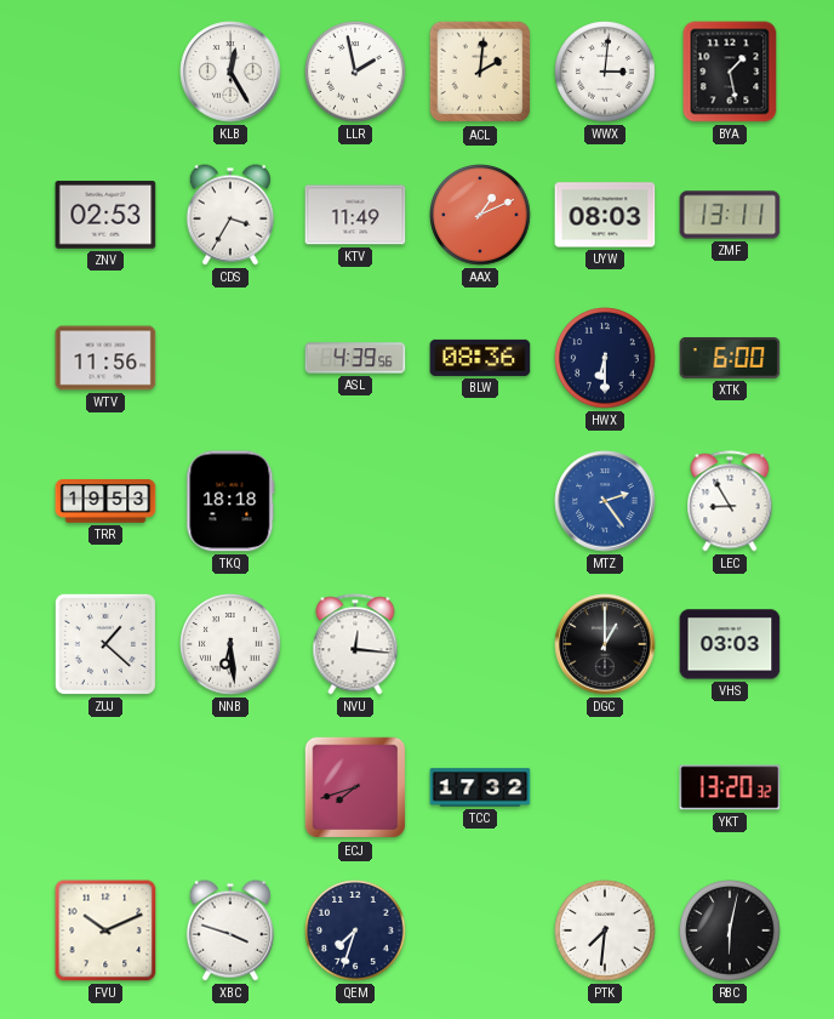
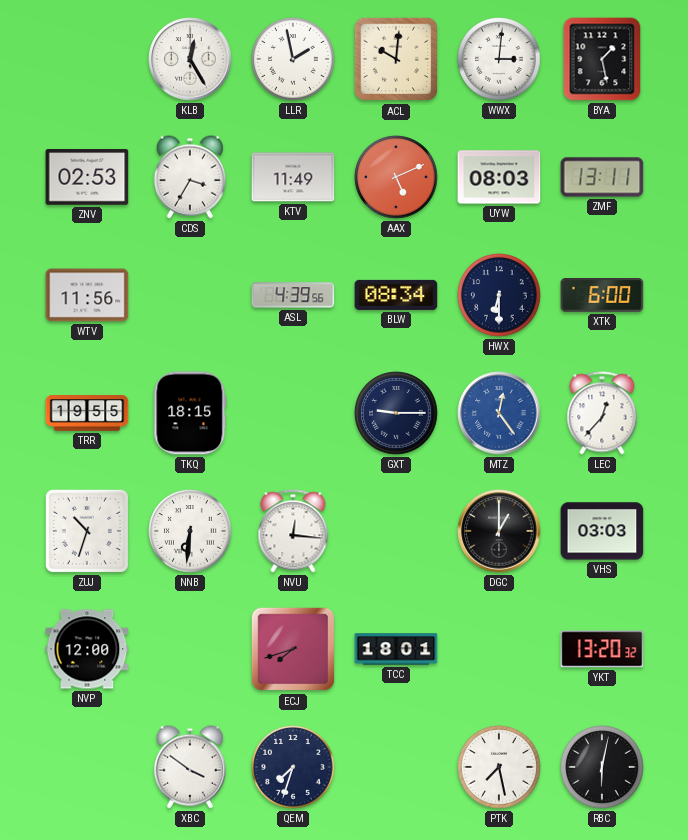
ACL: 2:01 -> 10:01
AAX: 1:11 -> 5:11
BLW: 08:36 -> 08:34
TRR: 19:53 -> 19:55
TKQ: 18:18 -> 18:15
GXT: none -> 9:15
MTZ: 2:24 -> 12:24
LEC: 8:55 -> 12:37
ZUJ: 1:22 -> 10:33
NNB: 6:29 -> 6:31
NVP: none -> 12:00
TCC: 17:32 -> 18:01
FVU: 10:11 -> none
XBC: 3:48 -> 3:51
PTK: 7:31 -> 7:28
